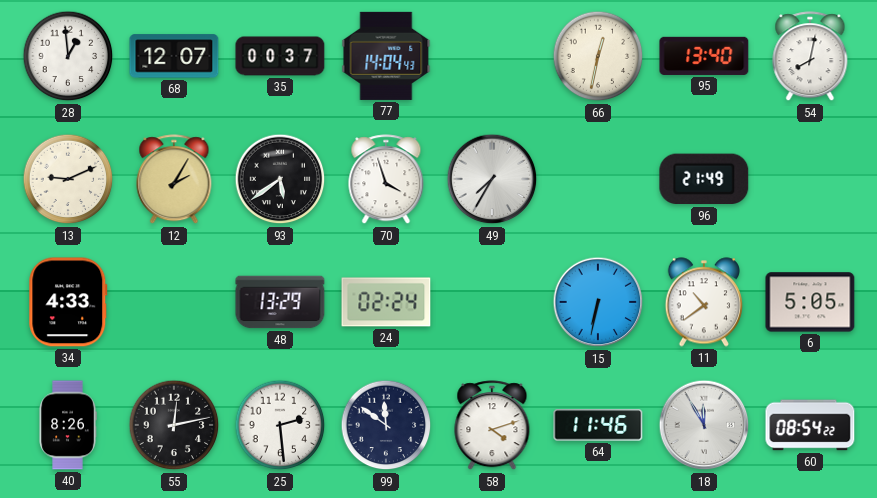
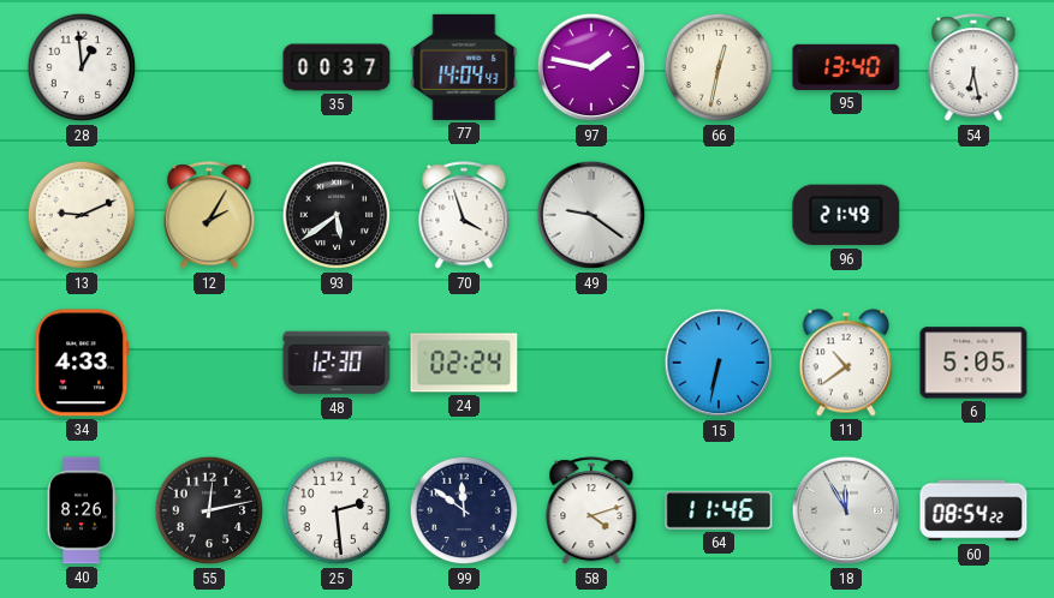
68: 12:07 -> none
97: none -> 1:47
54: 8:02 -> 6:28
49: 7:35 -> 9:21
48: 13:29 -> 12:30
